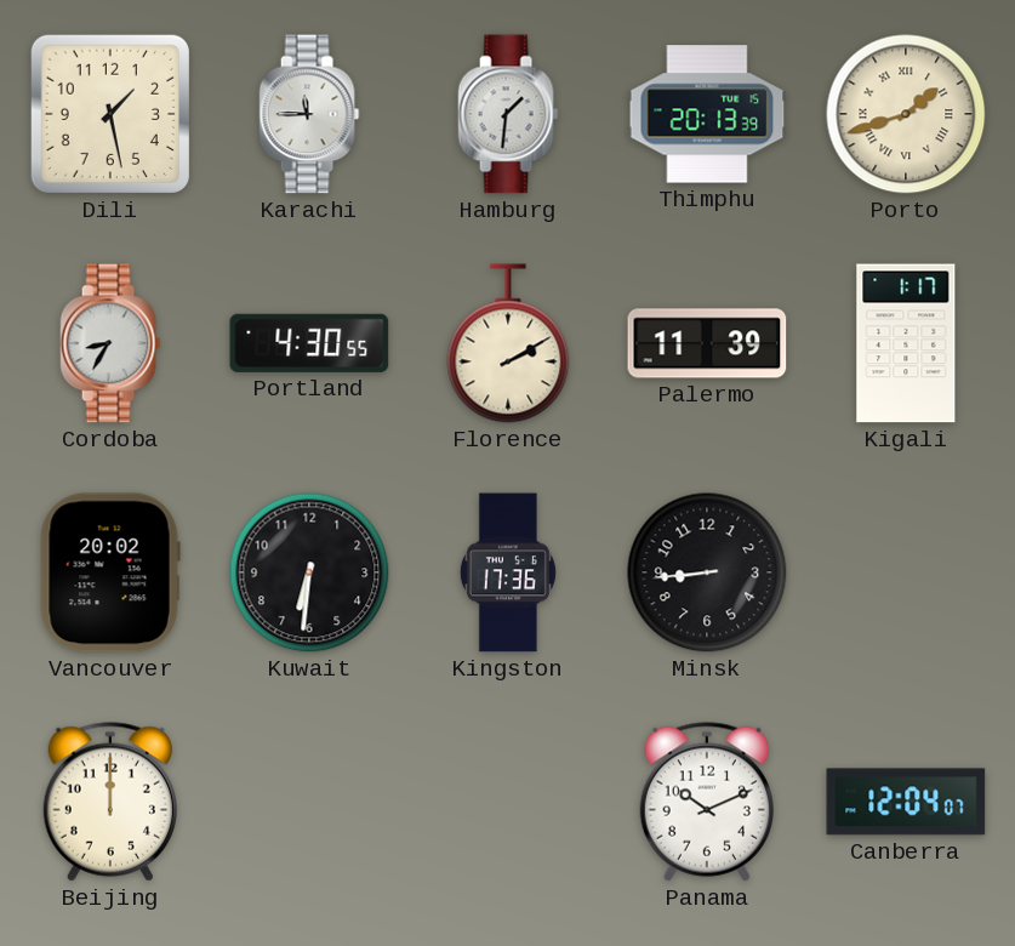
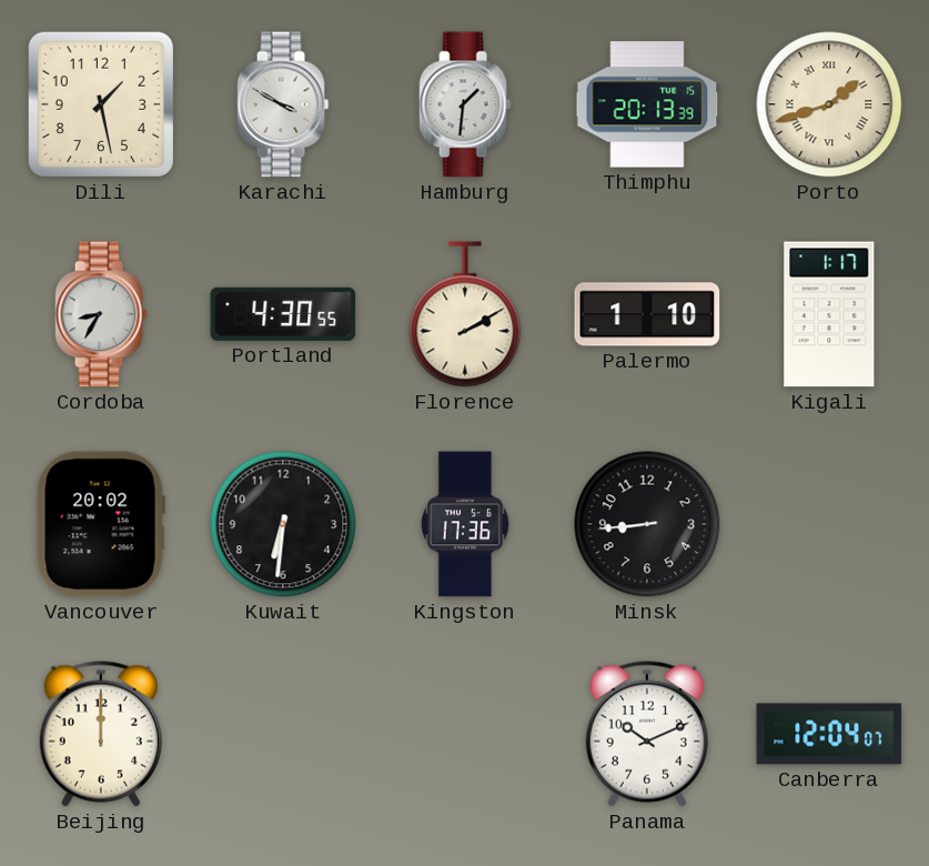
Karachi: 11:45 -> 3:50
Palermo: 11:39 -> 1:10
